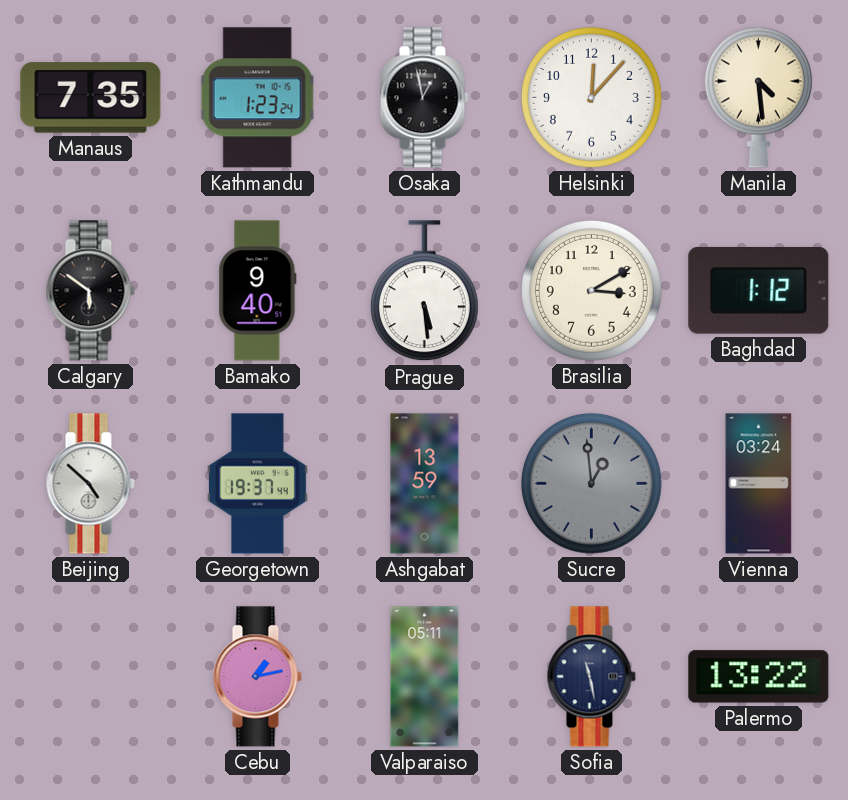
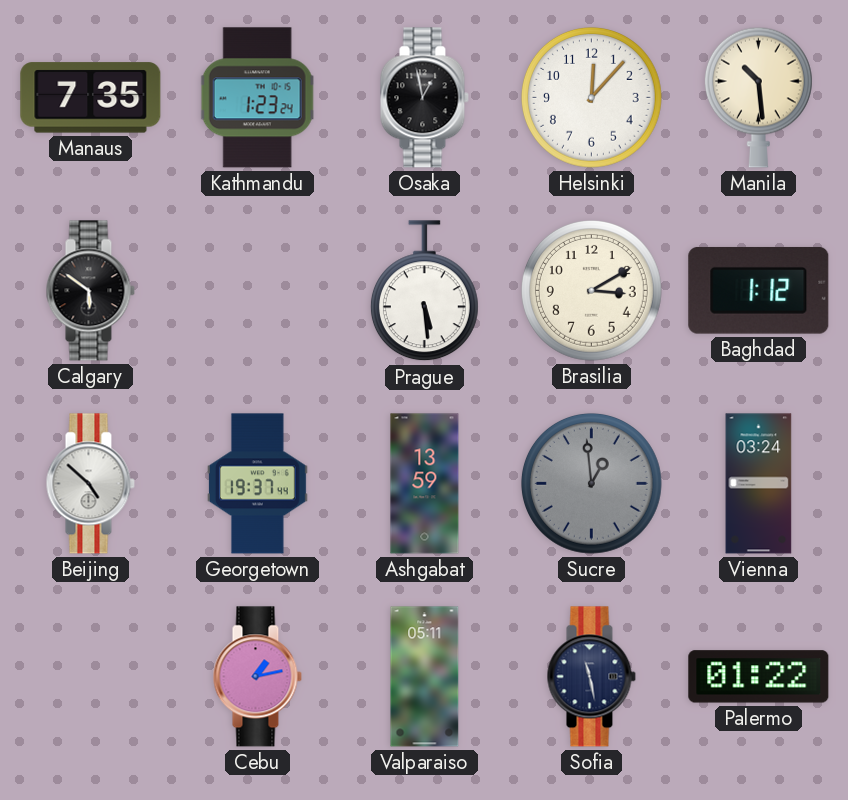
Manila: 4:29 -> 10:29
Bamako: 9:40 -> none
Palermo: 13:22 -> 01:22
